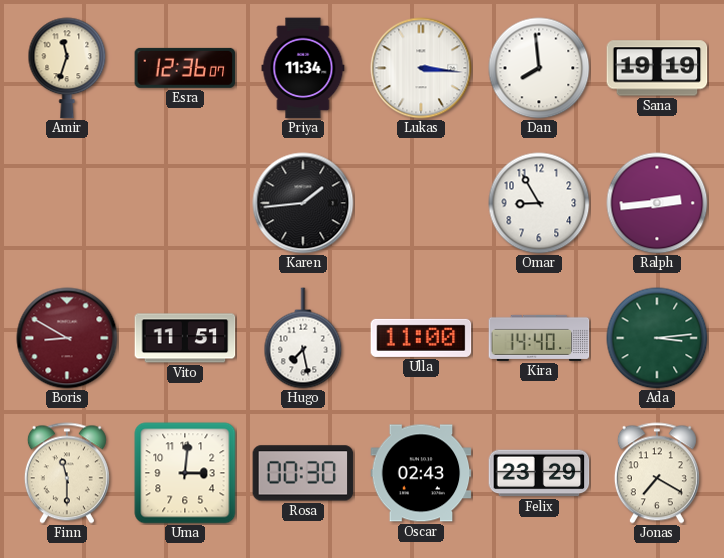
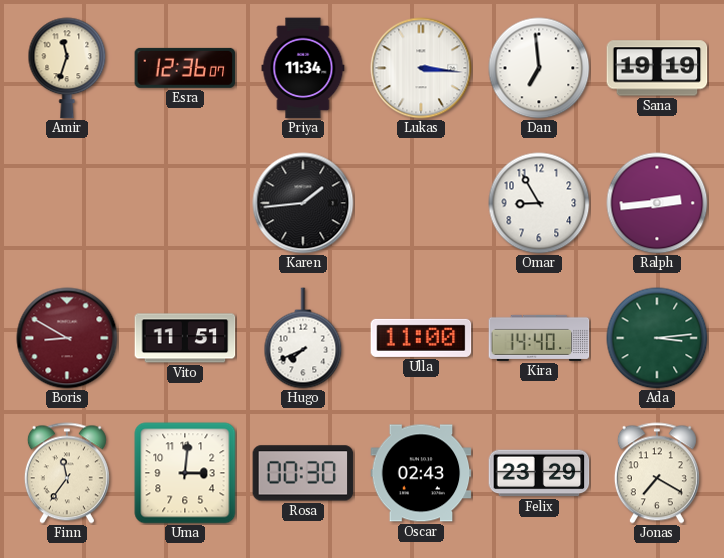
Dan: 7:59 -> 6:59
Hugo: 7:28 -> 7:41
Finn: 11:30 -> 11:36
